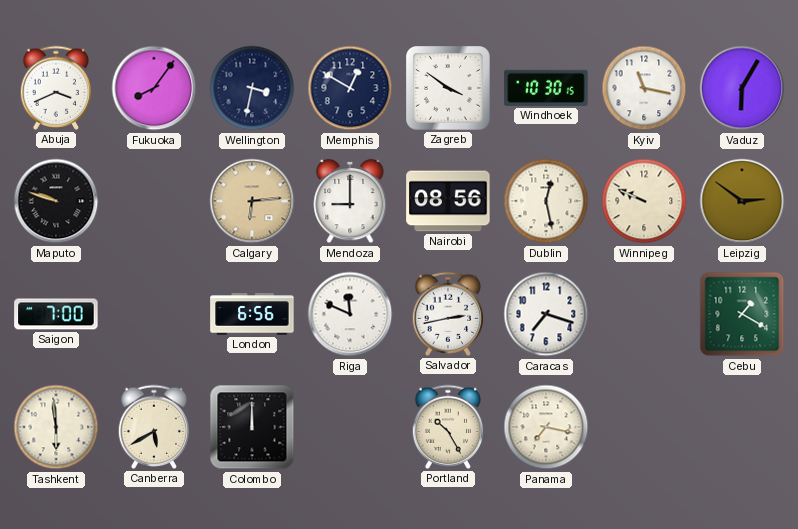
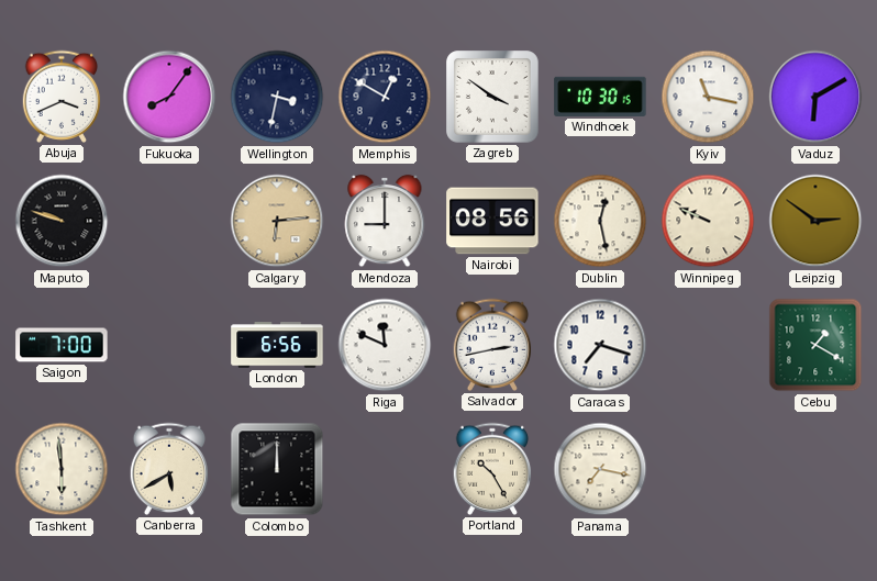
Vaduz: 6:05 -> 6:10
